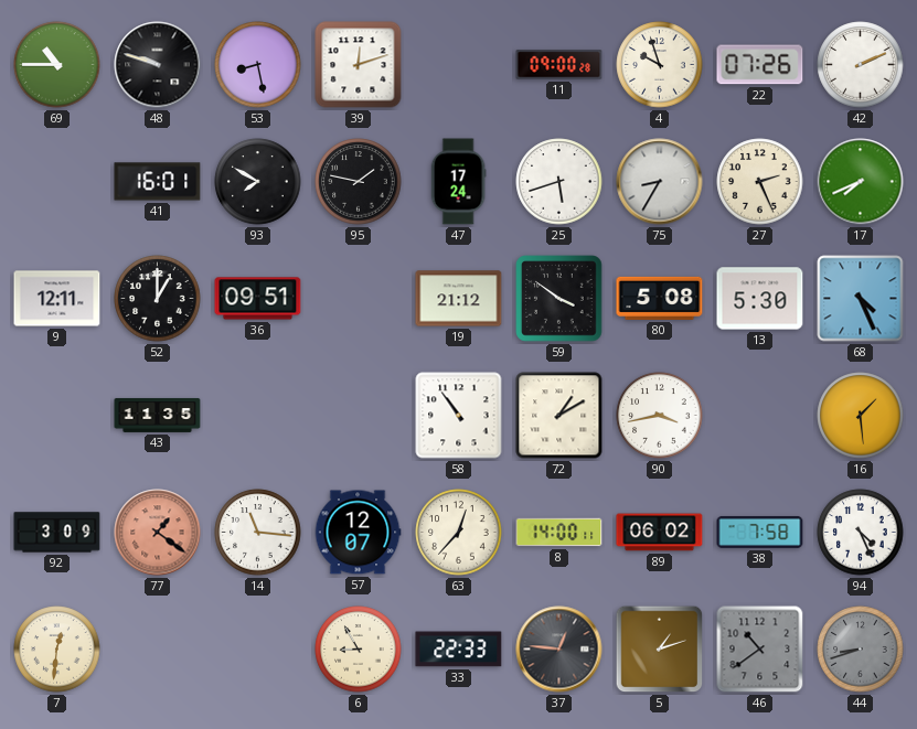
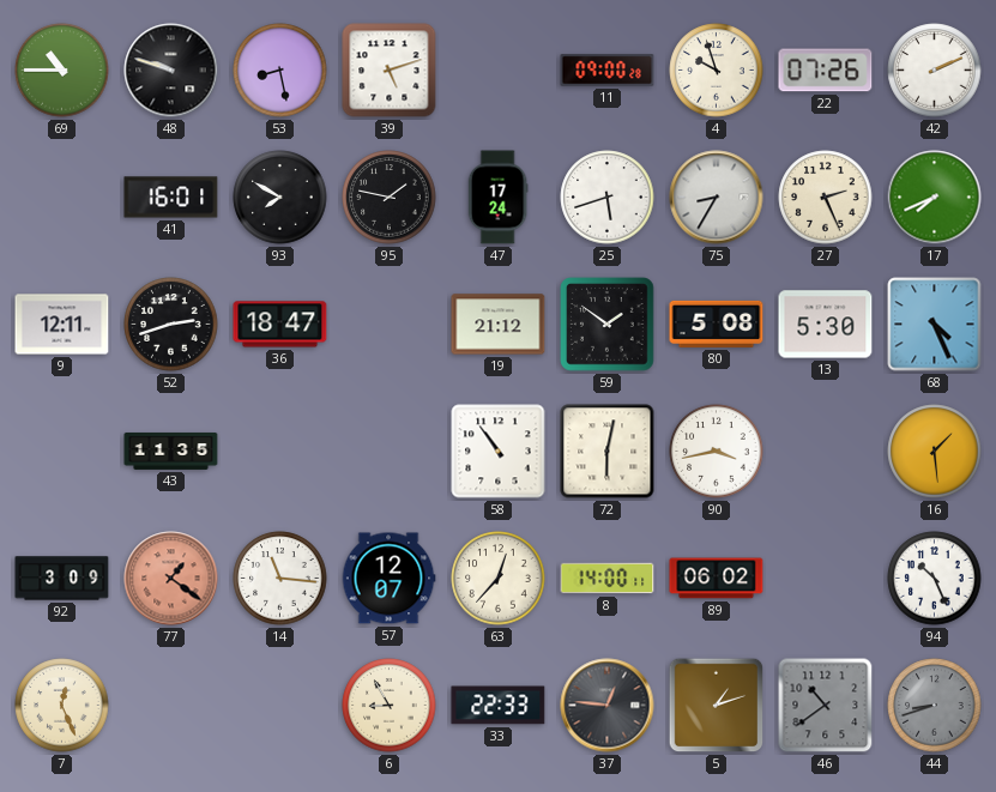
39: 12:12 -> 5:12
52: 1:00 -> 2:42
36: 09:51 -> 18:47
59: 3:51 -> 1:51
72: 1:10 -> 6:02
38: 7:58 -> none
94: 4:26 -> 10:26
7: 12:31 -> 12:26
